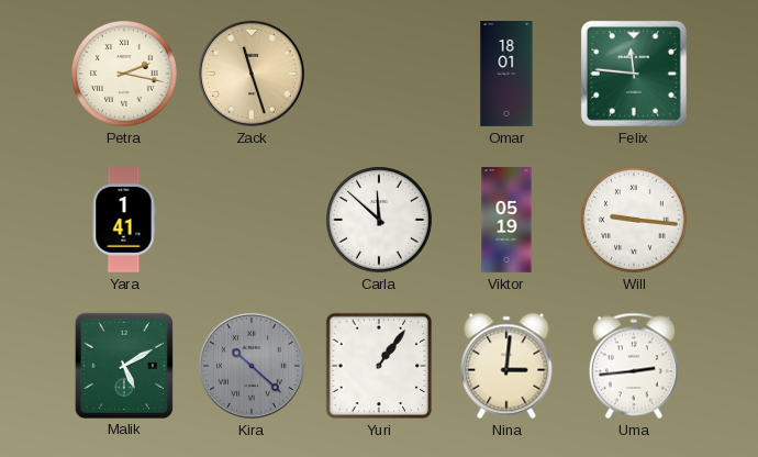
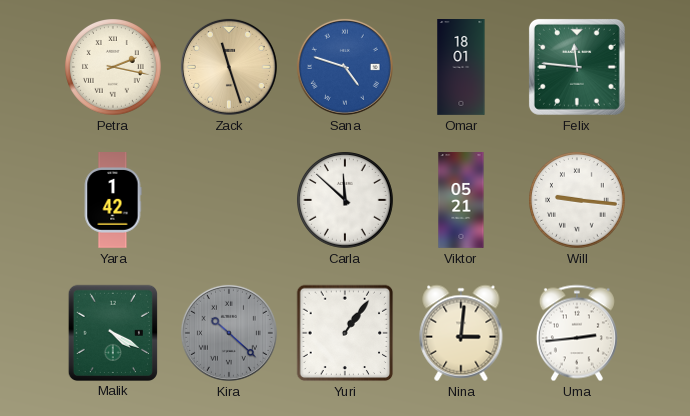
Sana: none -> 4:48
Yara: 1:41 -> 1:42
Viktor: 05:19 -> 05:21
Malik: 5:10 -> 4:20
